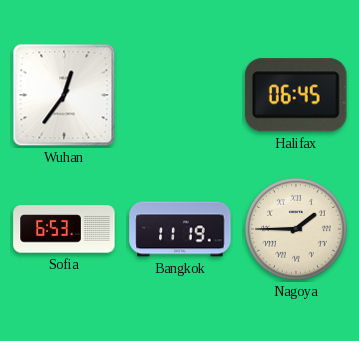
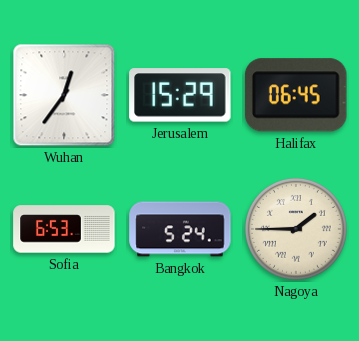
Jerusalem: none -> 15:29
Bangkok: 11:19 -> 5:24
